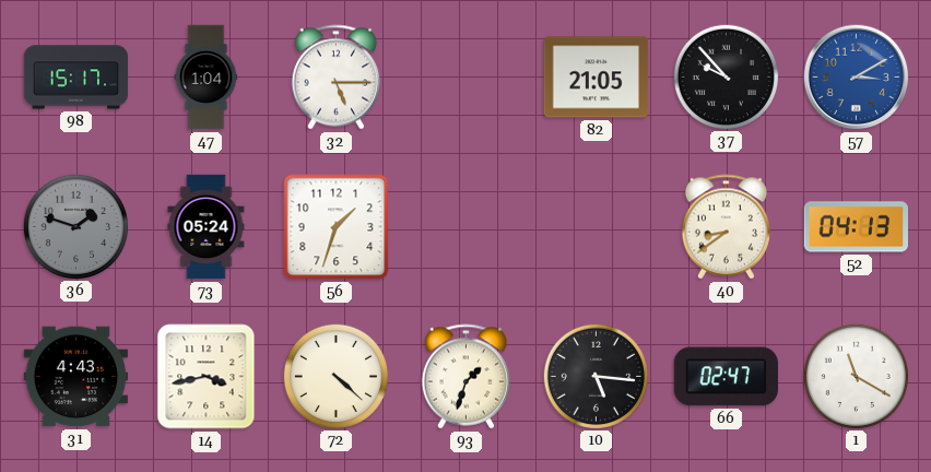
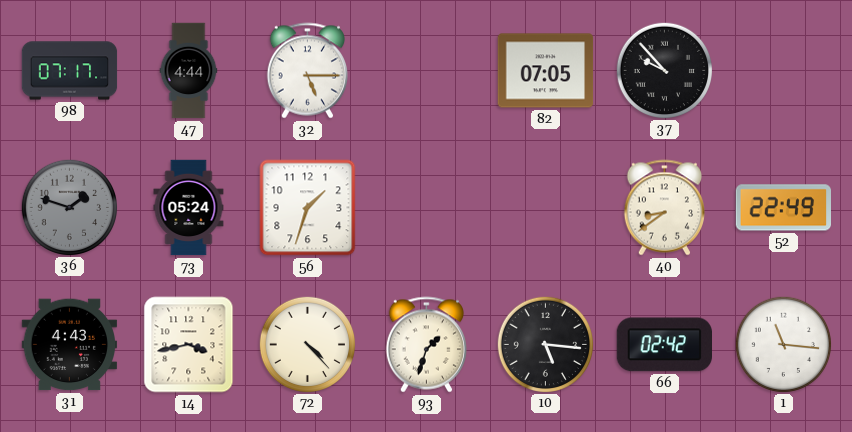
98: 15:17 -> 07:17
47: 1:04 -> 4:44
82: 21:05 -> 07:05
57: 3:10 -> none
52: 04:13 -> 22:49
72: 4:22 -> 4:23
66: 02:47 -> 02:42
1: 11:20 -> 11:16
